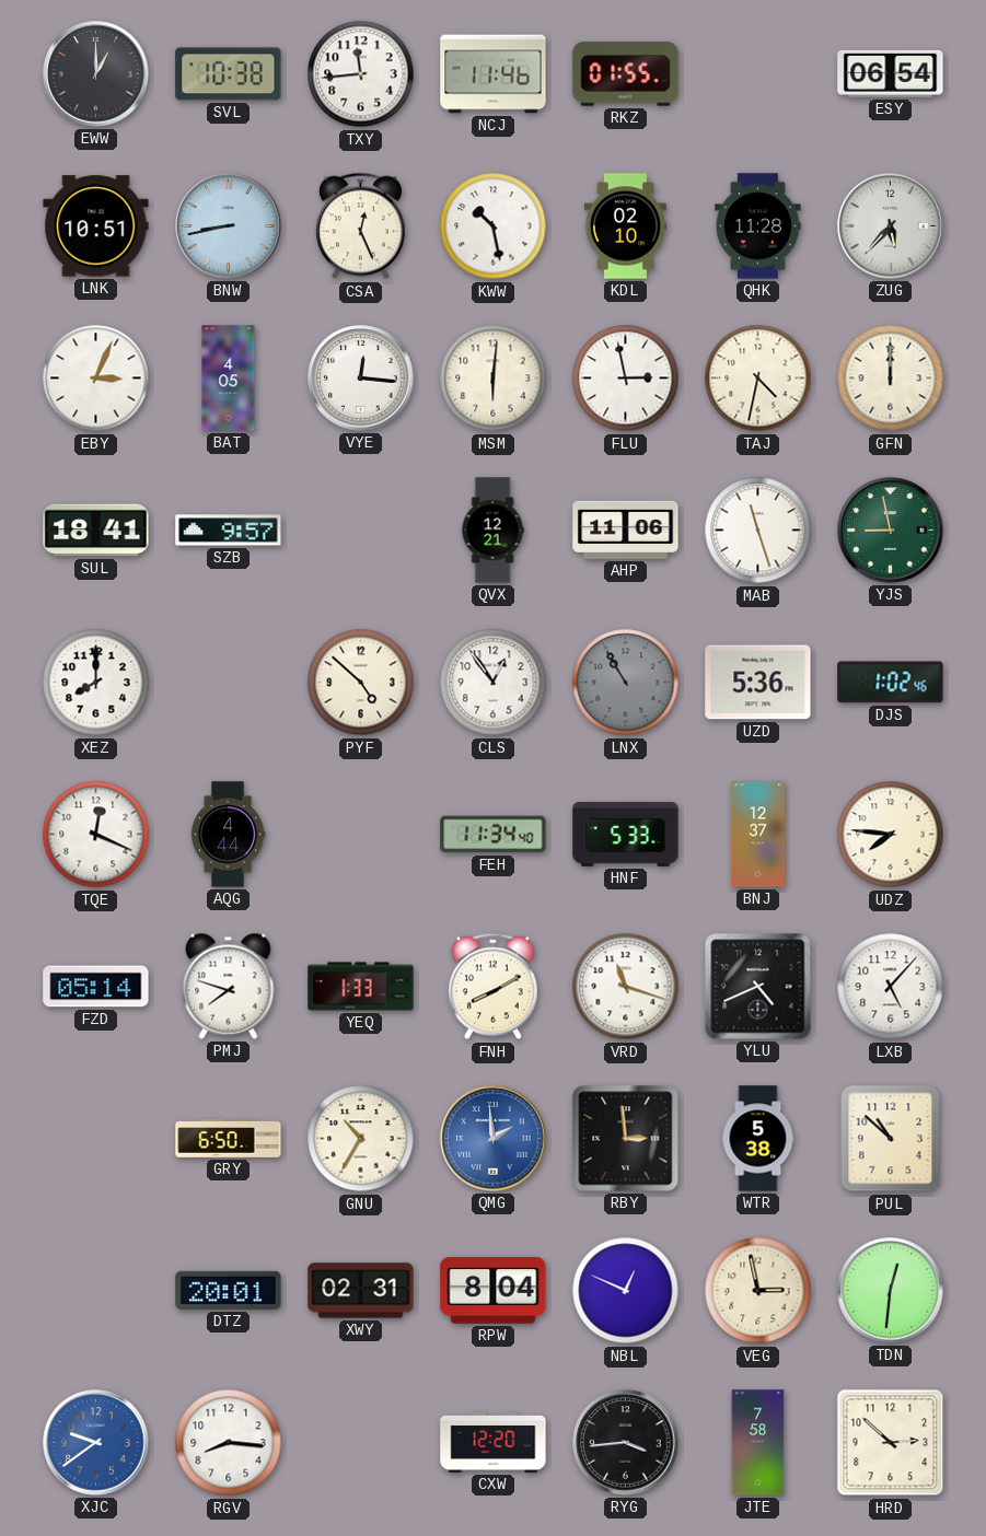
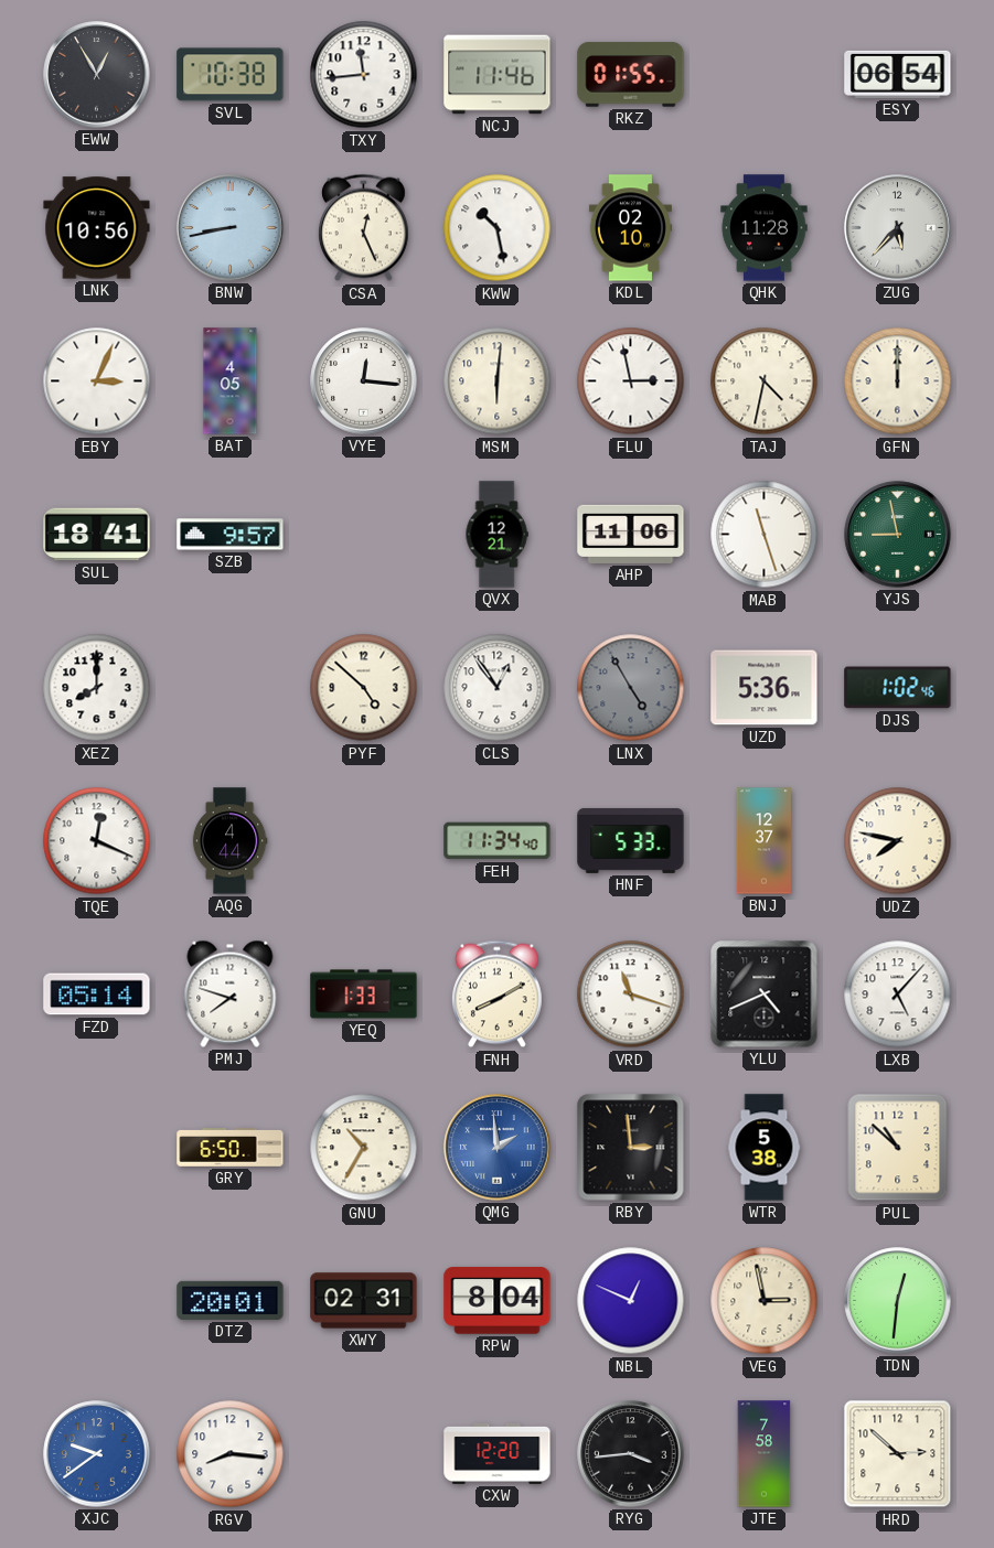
EWW: 1:00 -> 12:55
LNK: 10:51 -> 10:56
LNX: 10:55 -> 4:55
UDZ: 7:46 -> 7:47
